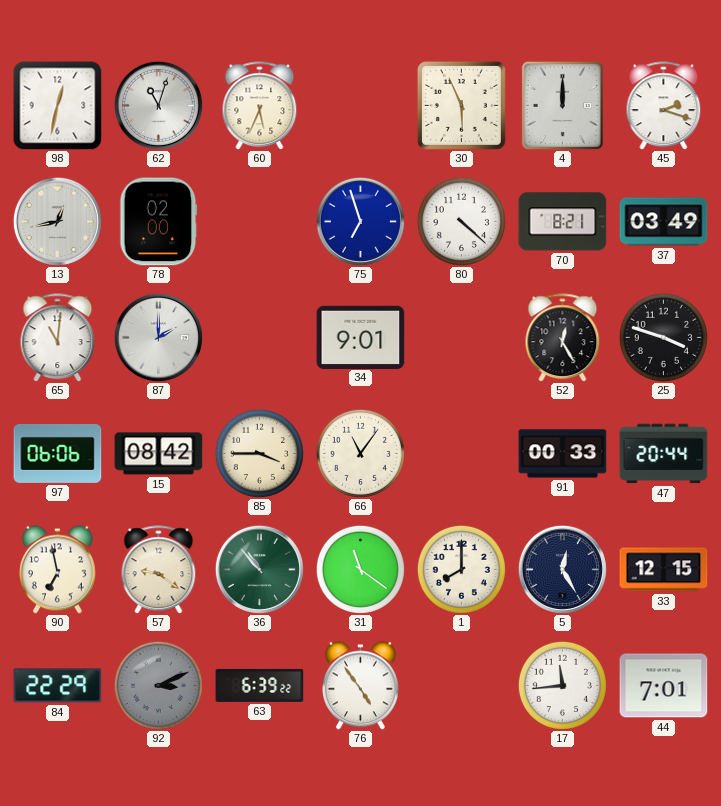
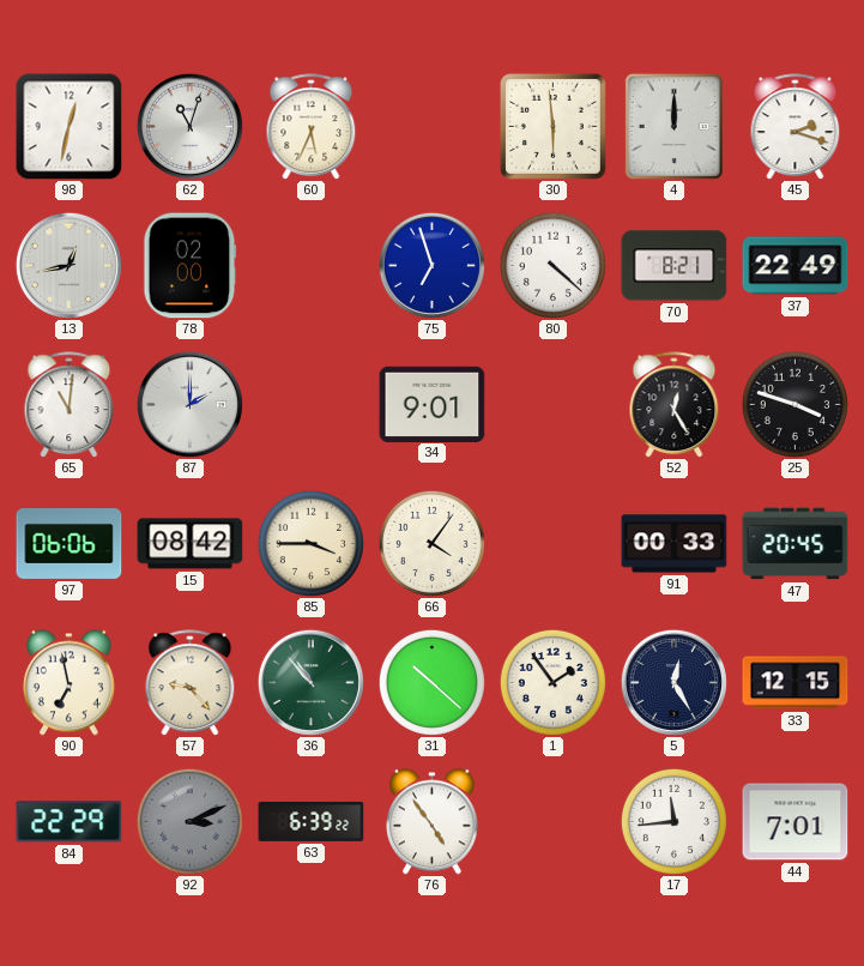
30: 5:56 -> 5:59
37: 03:49 -> 22:49
66: 11:06 -> 4:06
47: 20:44 -> 20:45
57: 9:21 -> 9:23
31: 11:21 -> 10:22
1: 8:00 -> 1:54
